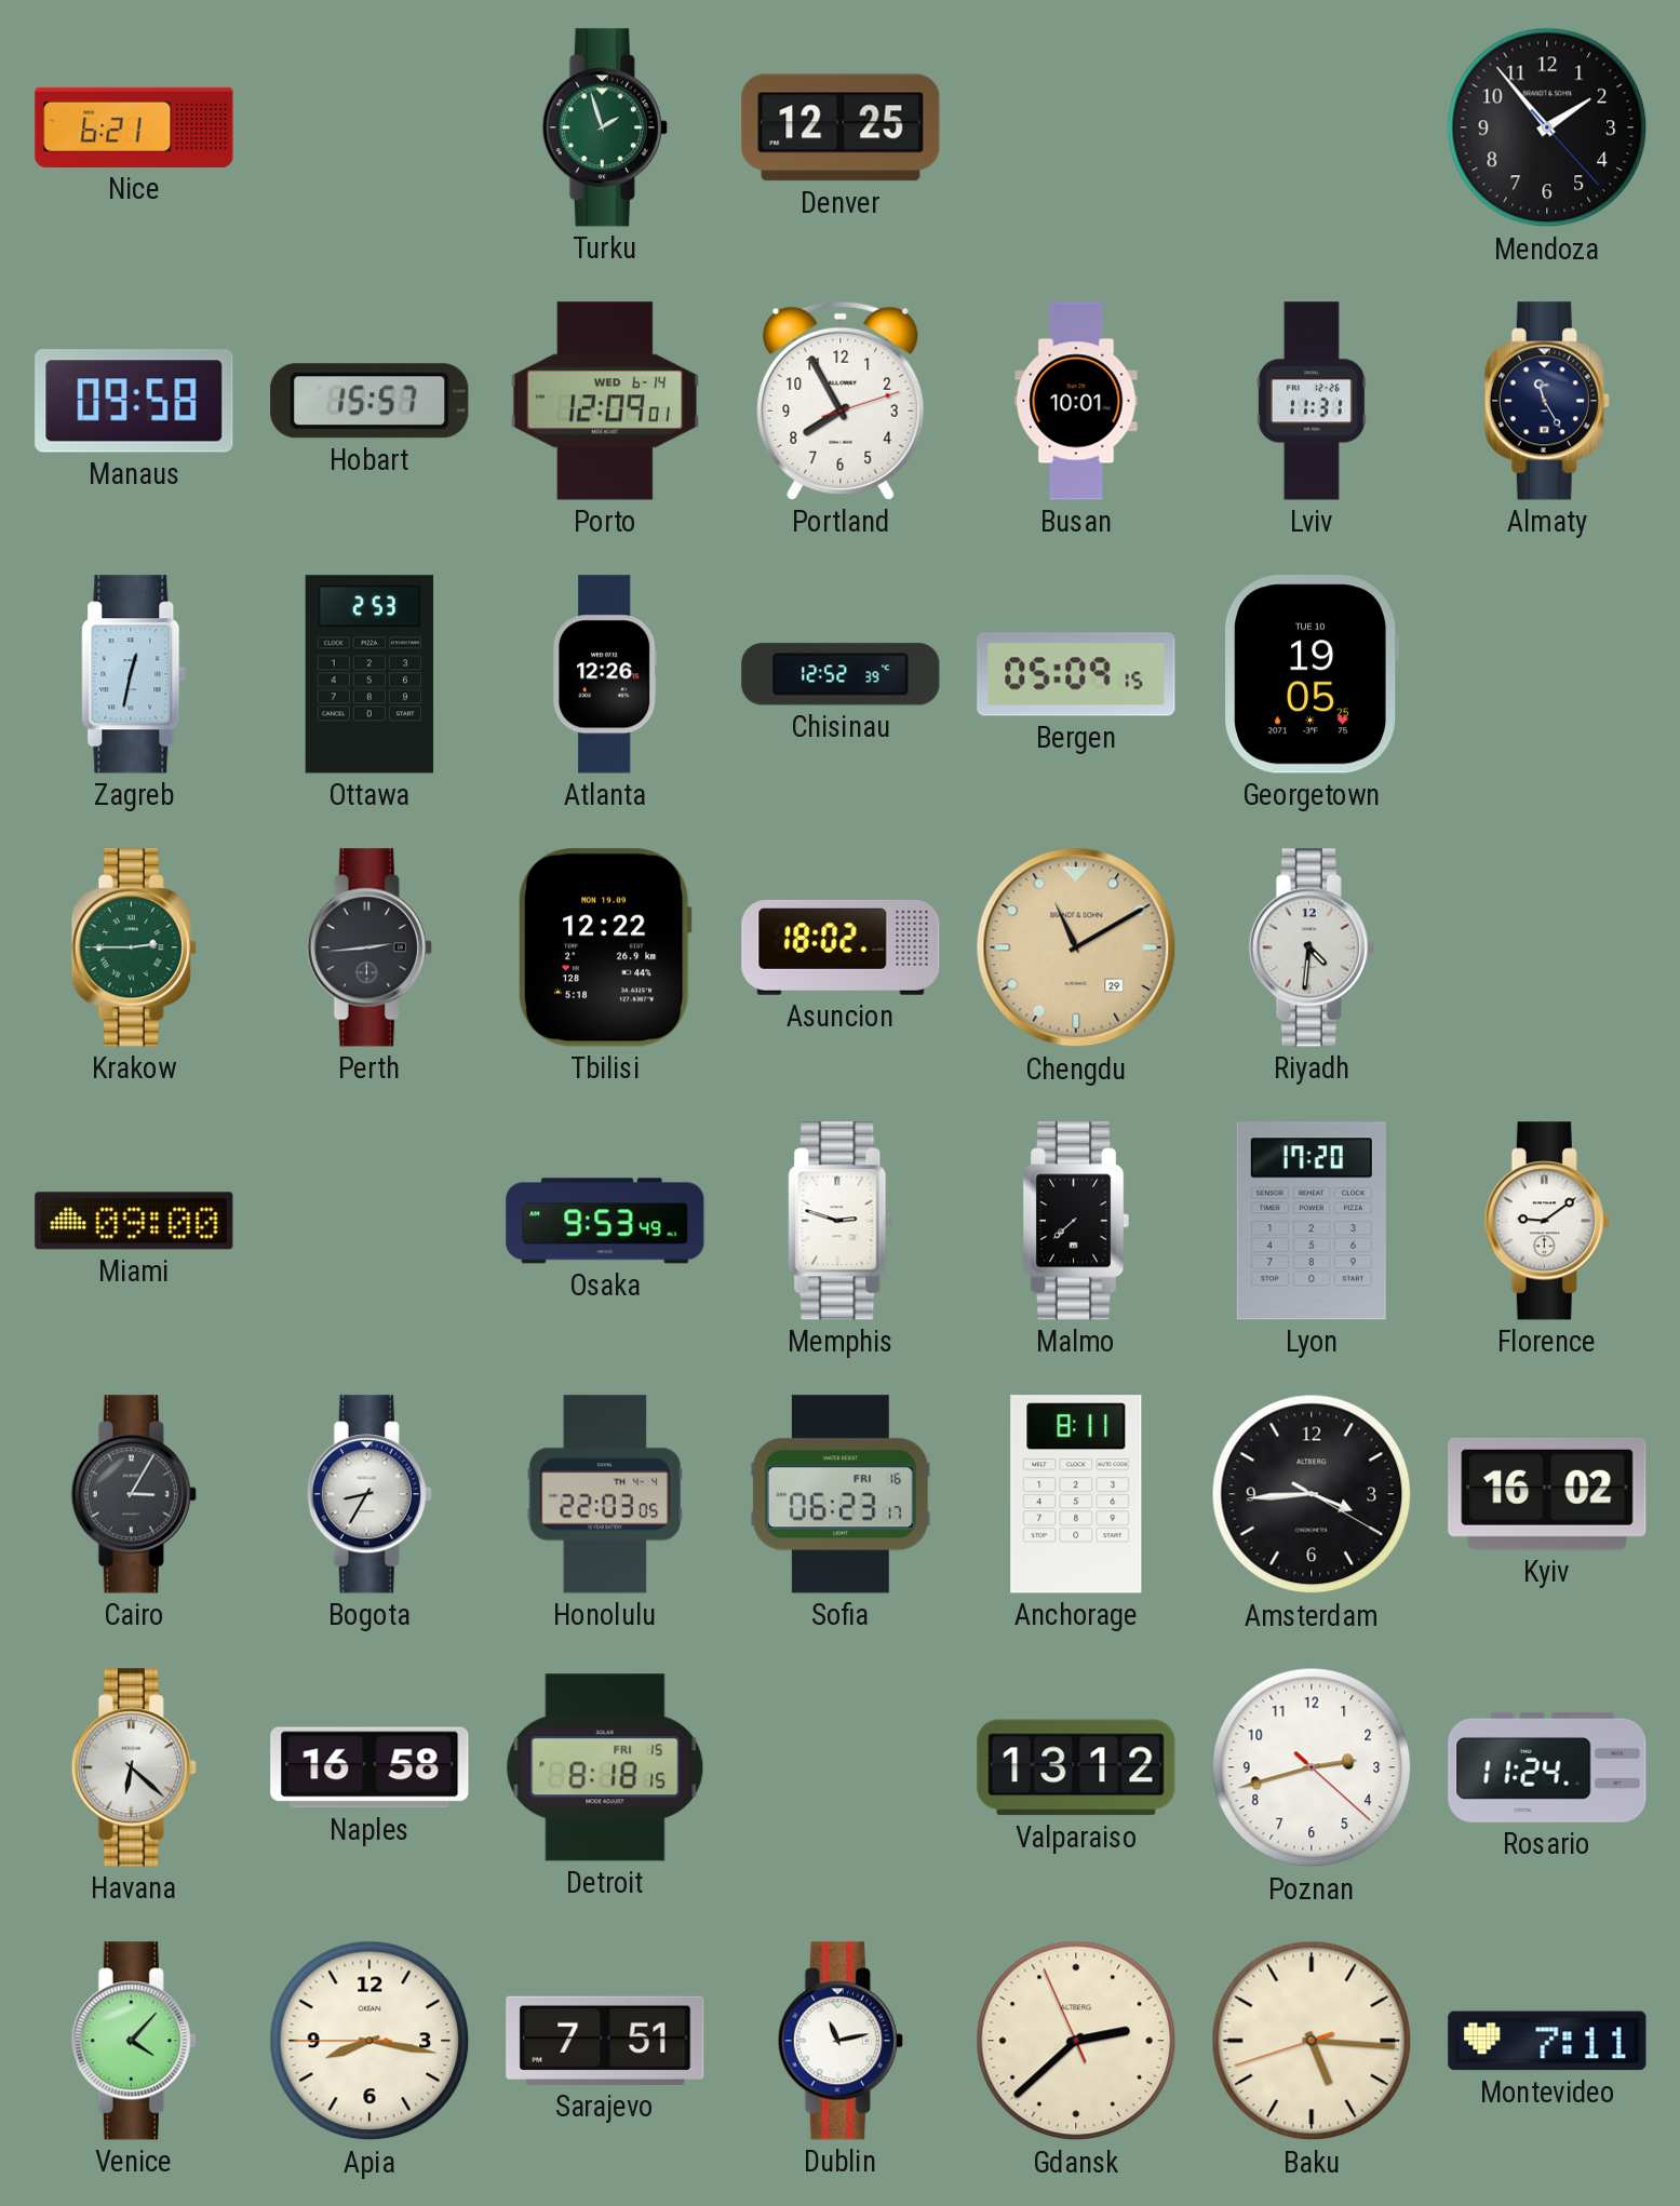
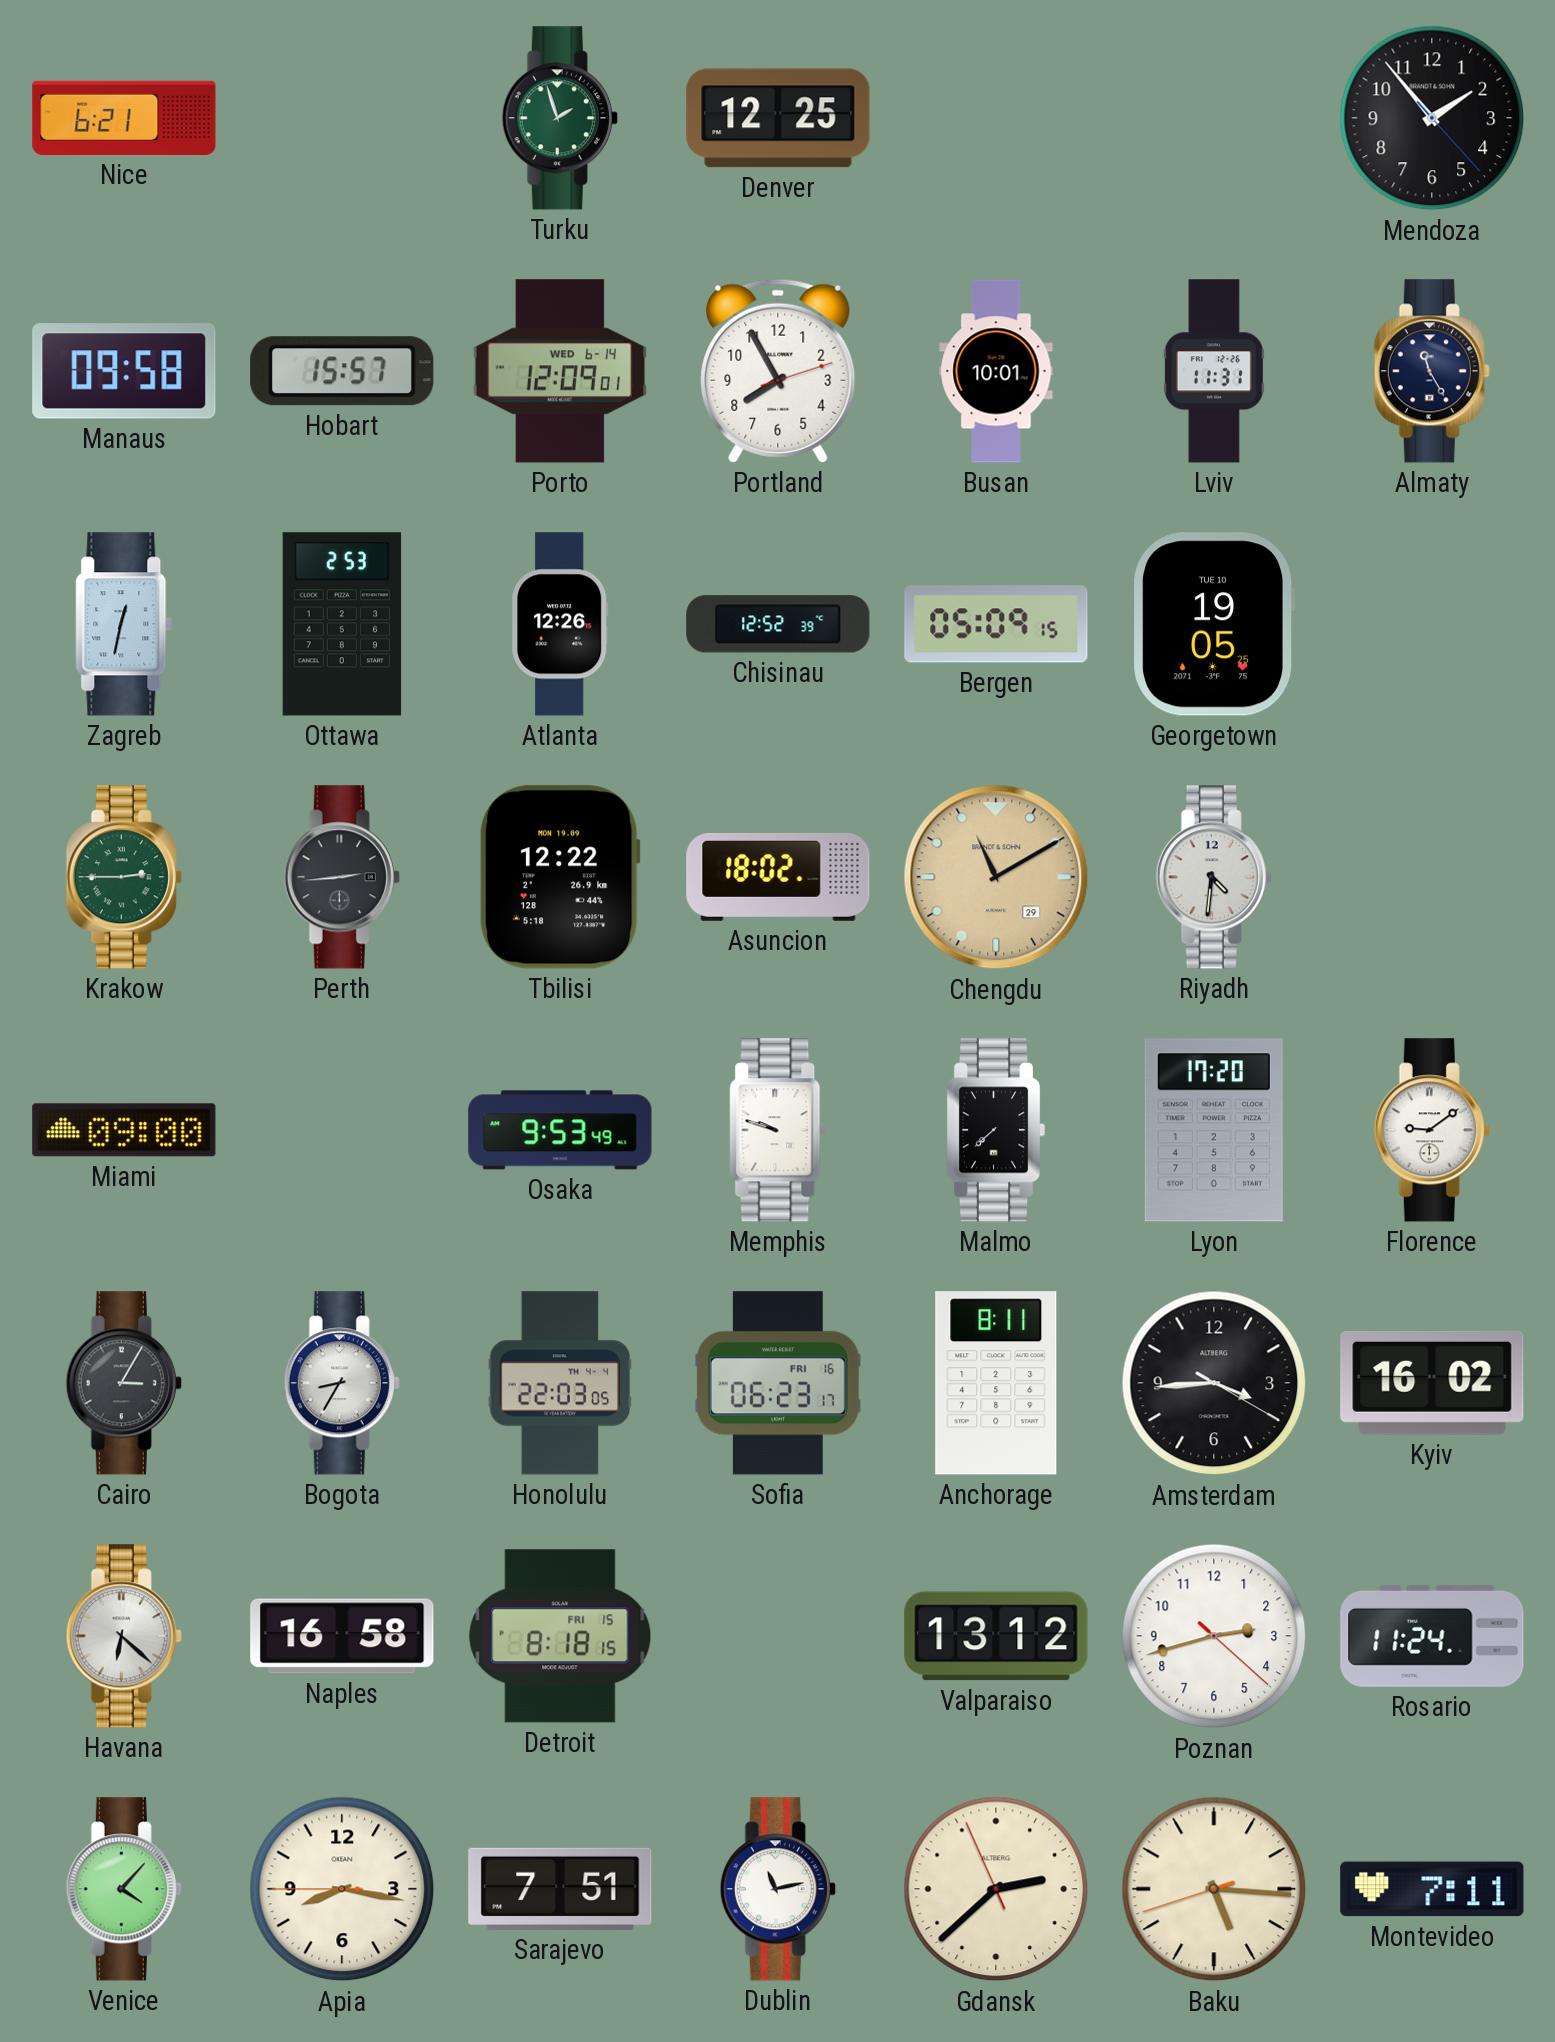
Memphis: 2:48 -> 9:48
